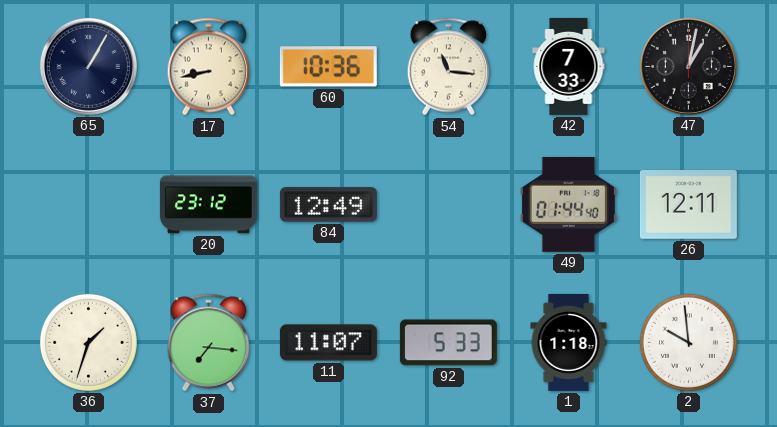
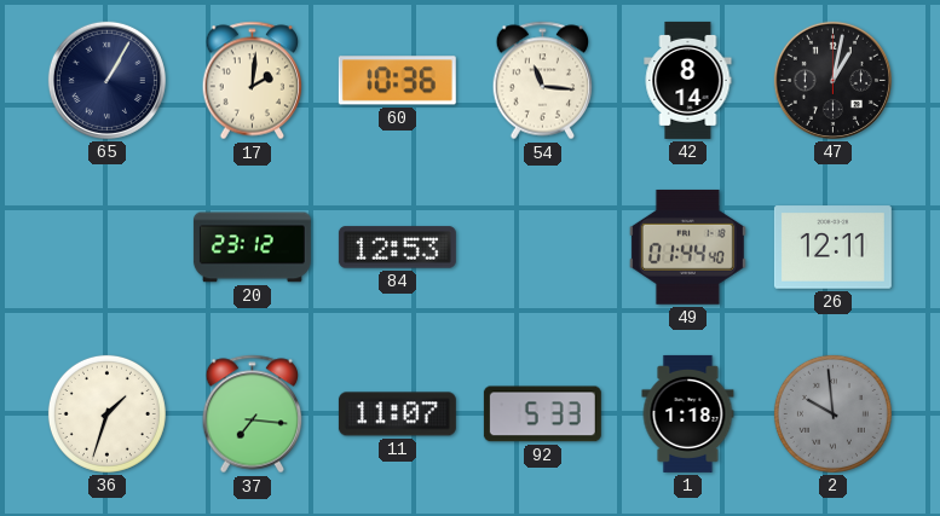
17: 8:43 -> 2:01
42: 7:33 -> 8:14
84: 12:49 -> 12:53
2 dial: white -> grey
